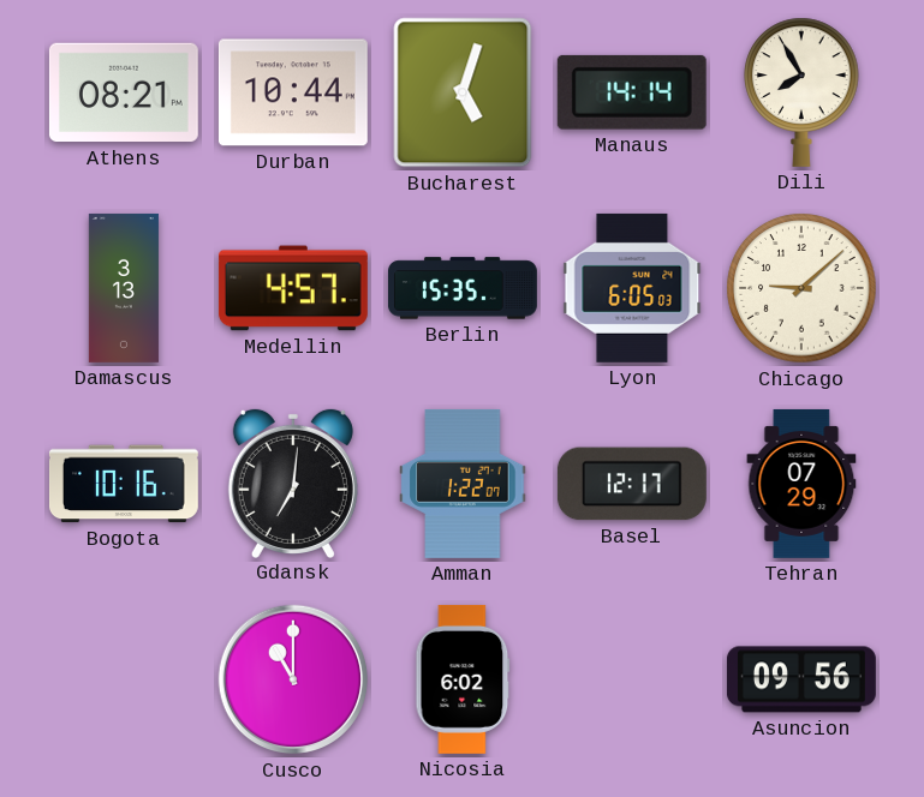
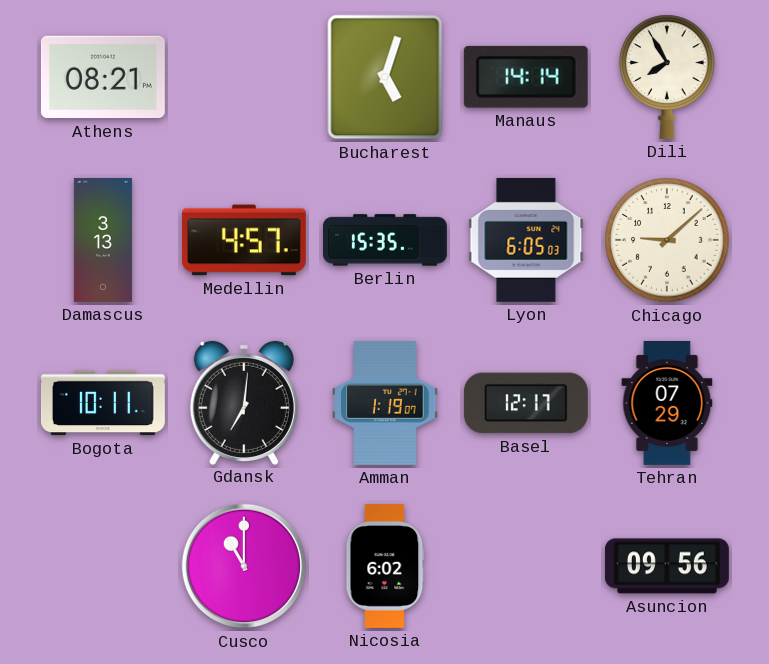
Durban: 10:44 -> none
Bogota: 10:16 -> 10:11
Amman: 1:22 -> 1:19
